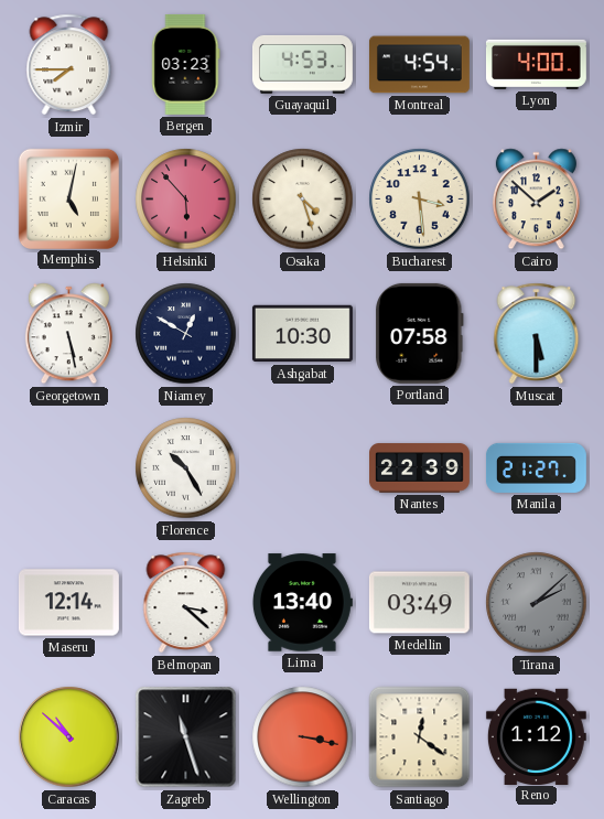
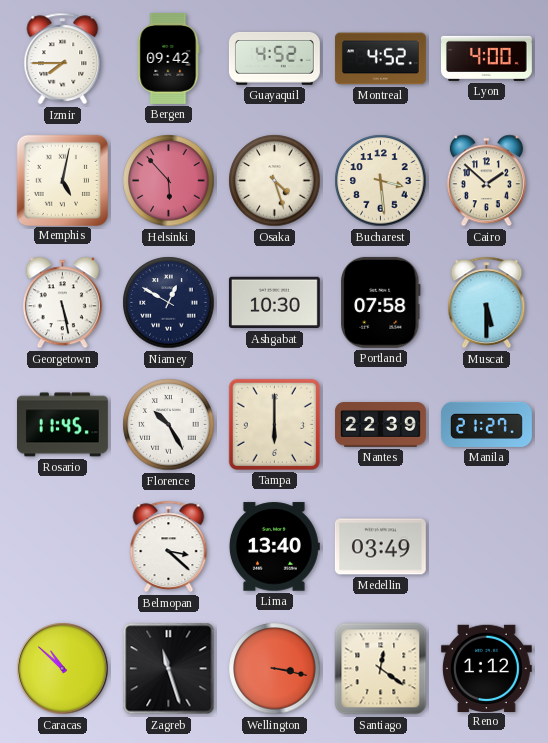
Bergen: 03:23 -> 09:42
Guayaquil: 4:53 -> 4:52
Montreal: 4:54 -> 4:52
Rosario: none -> 11:45
Tampa: none -> 6:00
Maseru: 12:14 -> none
Tirana: 2:08 -> none
